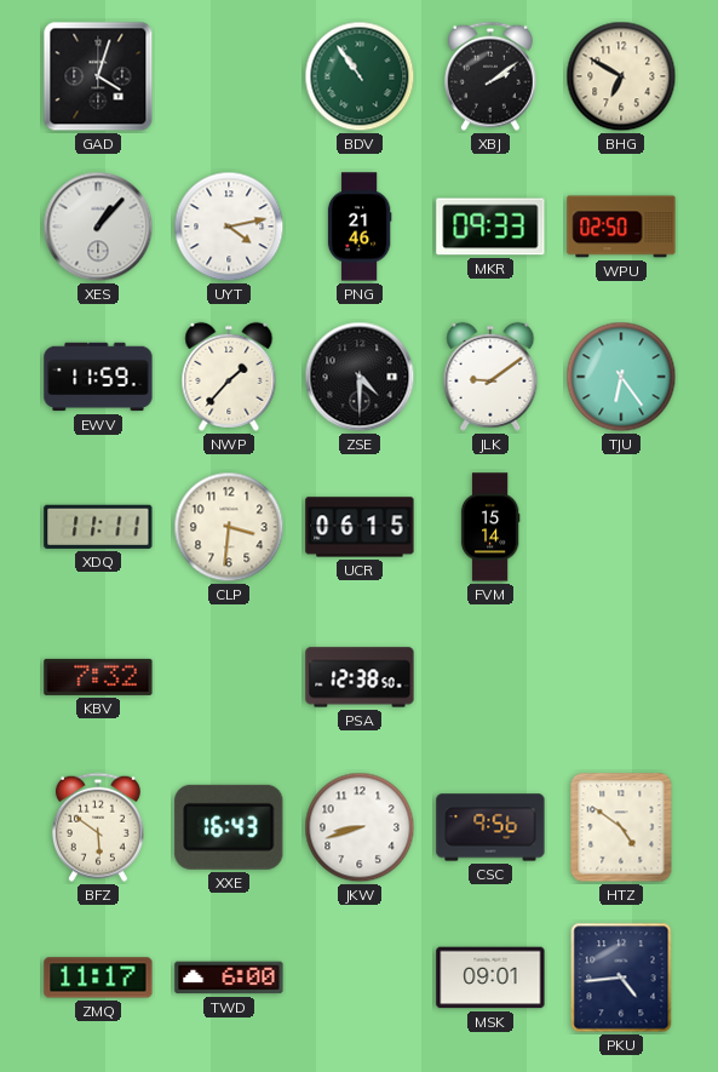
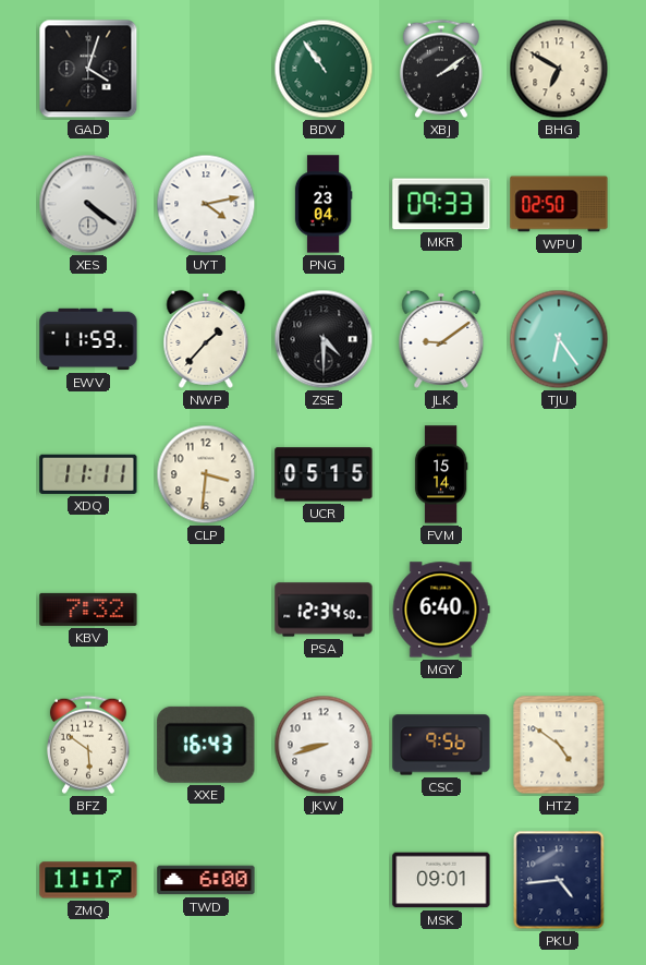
XES: 1:07 -> 4:21
PNG: 21:46 -> 23:04
UCR: 06:15 -> 05:15
PSA: 12:38 -> 12:34
MGY: none -> 6:40
